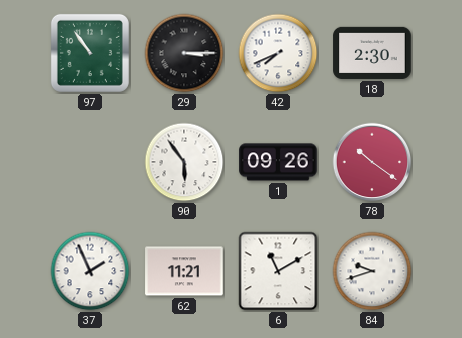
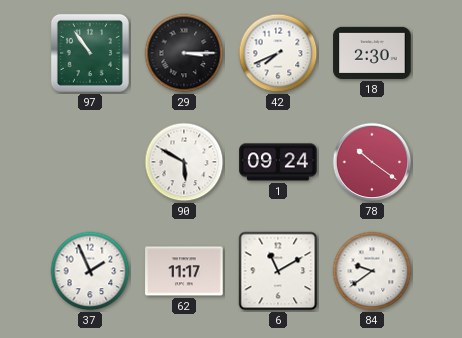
90: 5:54 -> 5:50
1: 09:26 -> 09:24
62: 11:21 -> 11:17
84: 9:42 -> 9:39
